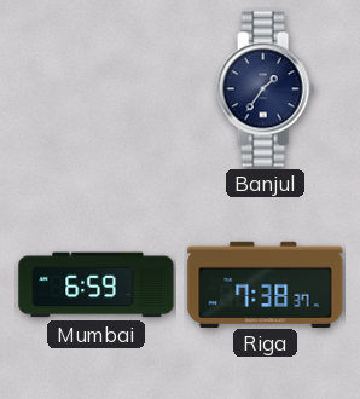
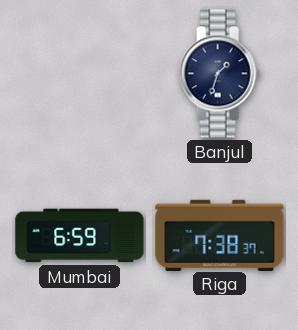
Banjul: 1:36 -> 1:33
